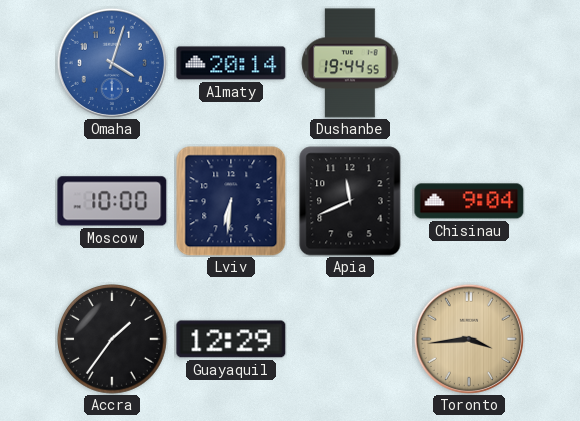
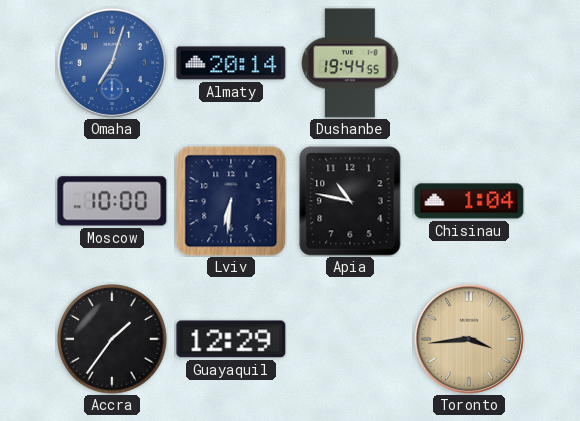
Omaha: 4:03 -> 7:03
Apia: 11:41 -> 10:47
Chisinau: 9:04 -> 1:04
